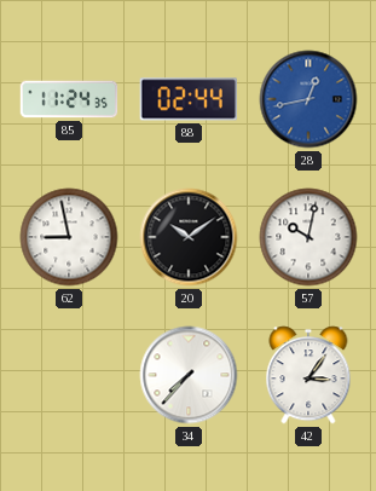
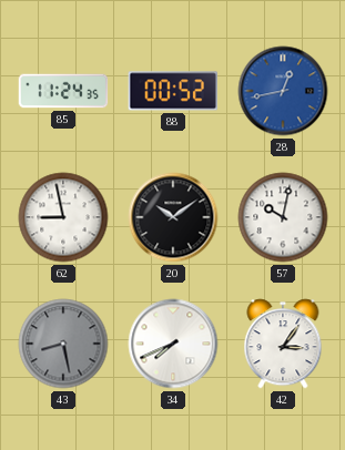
88: 02:44 -> 00:52
43: none -> 8:28
34: 7:37 -> 7:41
